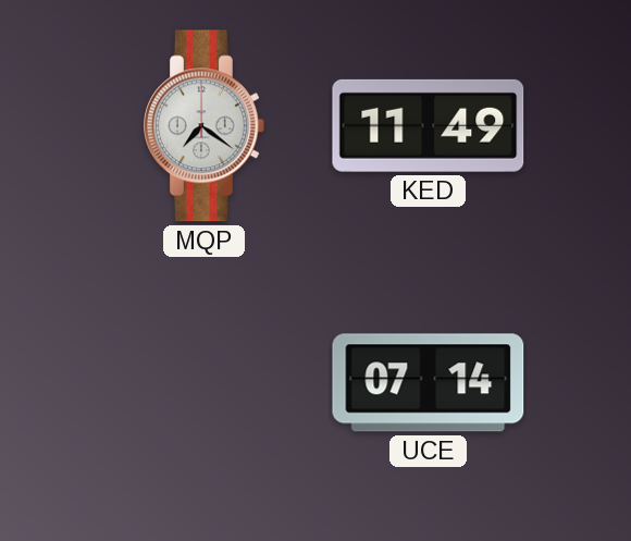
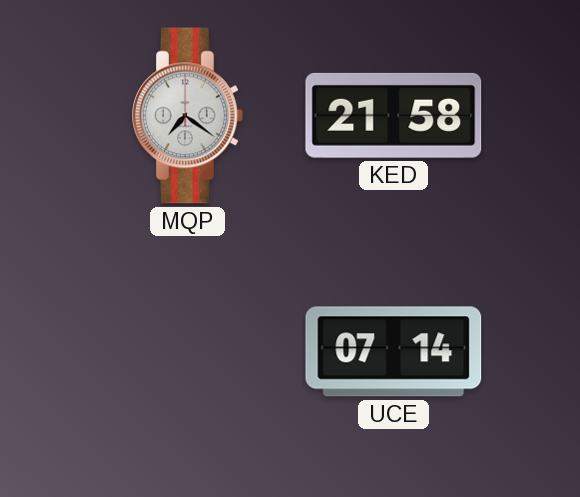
KED: 11:49 -> 21:58
